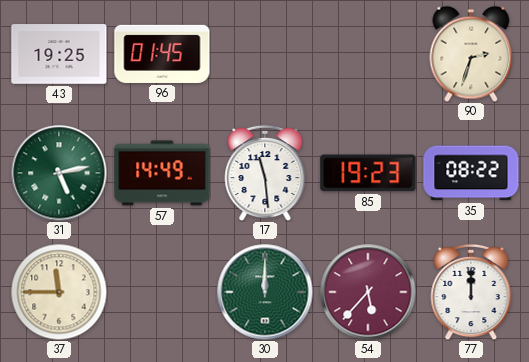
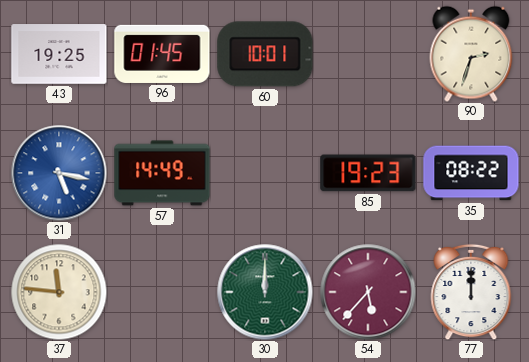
60: none -> 10:01
31: 5:13 -> 5:17
31 dial: green -> blue
17: 11:29 -> none
37: 11:45 -> 11:46
